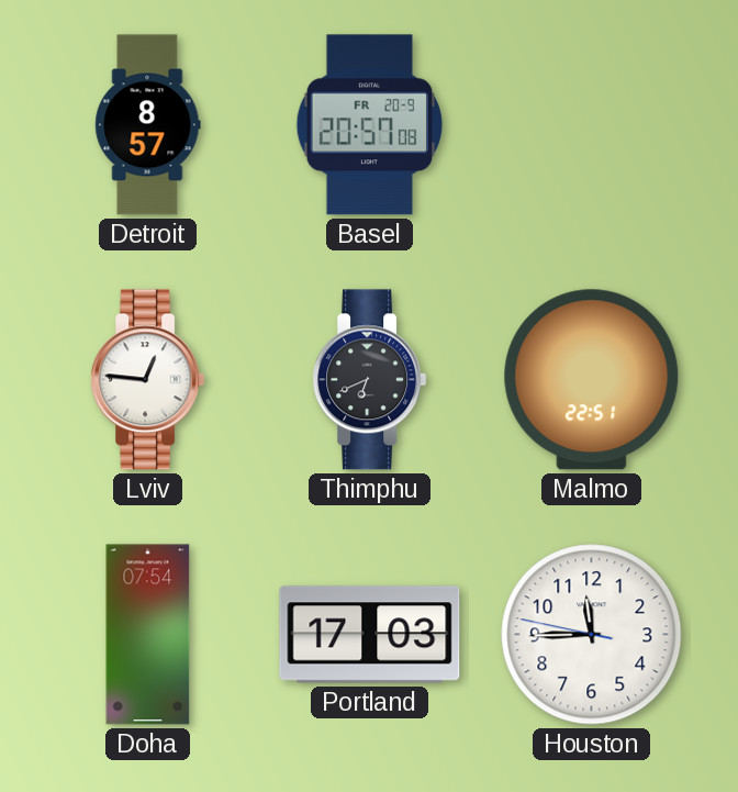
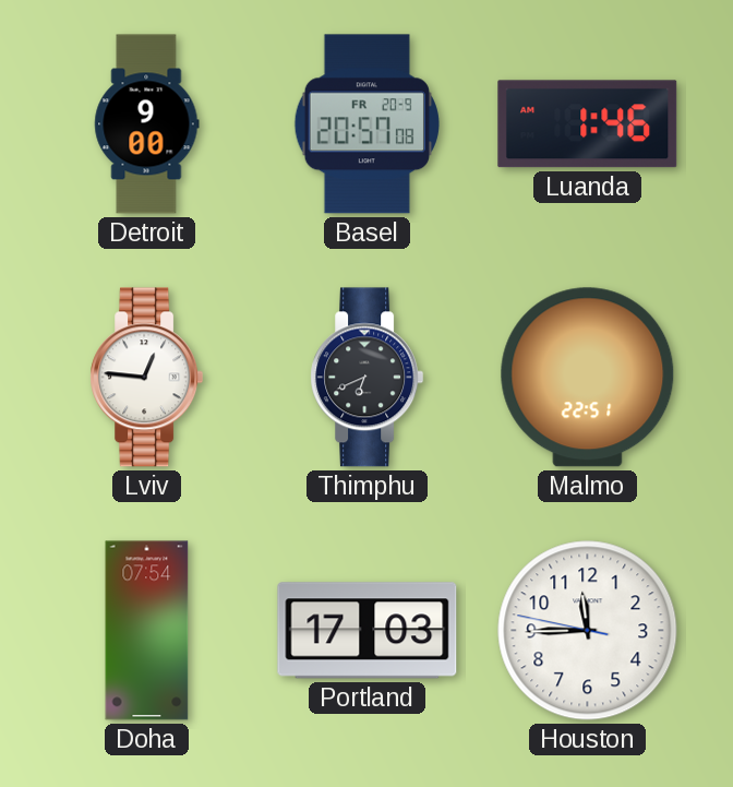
Detroit: 8:57 -> 9:00
Luanda: none -> 1:46
